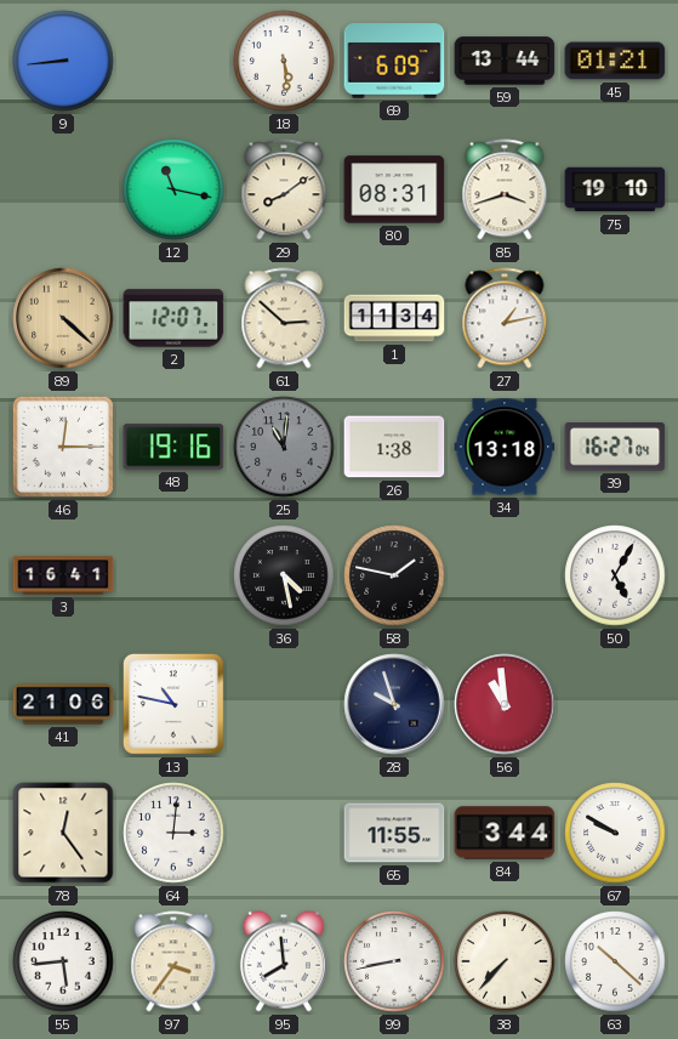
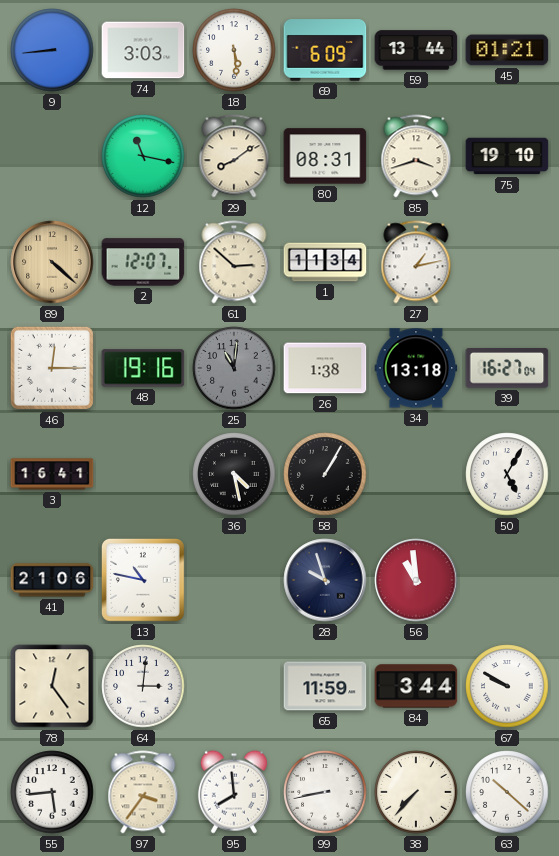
74: none -> 3:03
58: 1:47 -> 1:05
65: 11:55 -> 11:59
